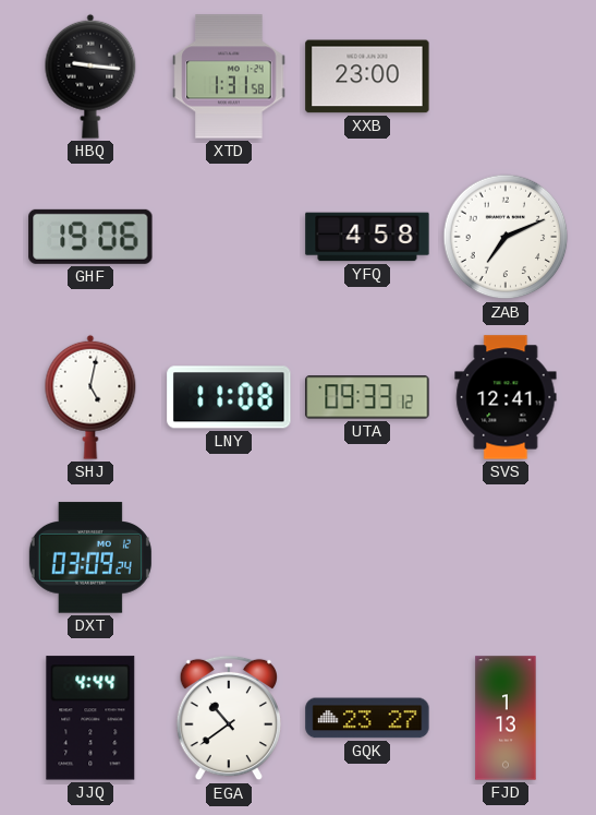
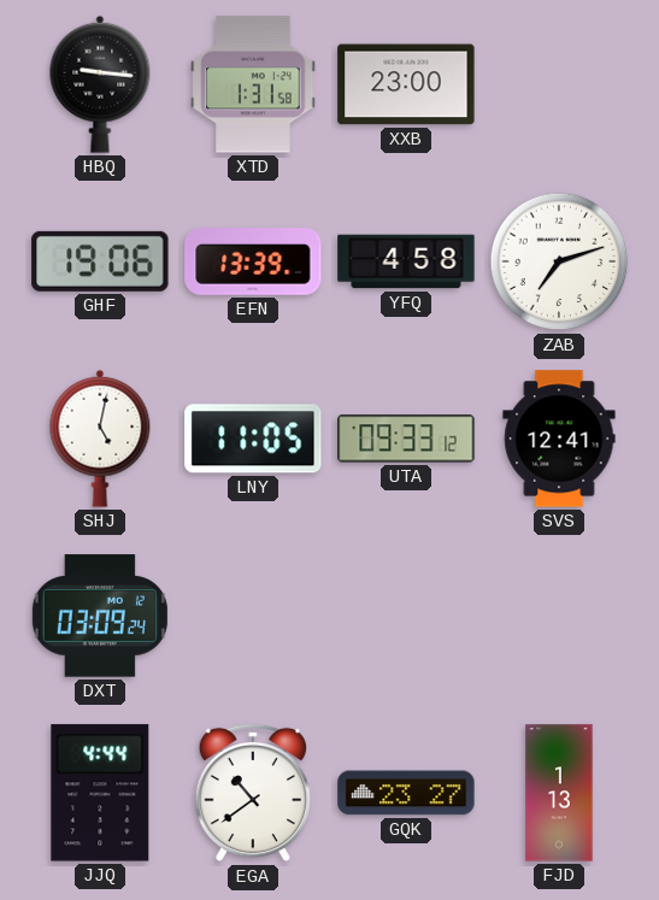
EFN: none -> 13:39
ZAB: 7:11 -> 7:12
LNY: 11:08 -> 11:05
